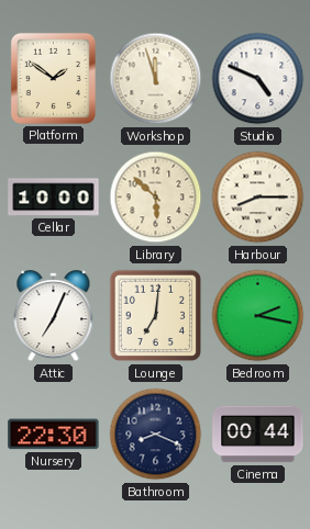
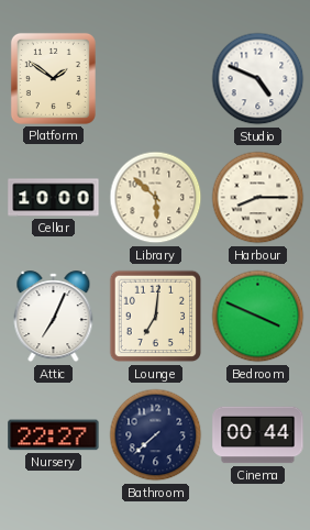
Workshop: 11:57 -> none
Bedroom: 2:17 -> 3:49
Nursery: 22:30 -> 22:27
Bathroom: 8:19 -> 7:38
